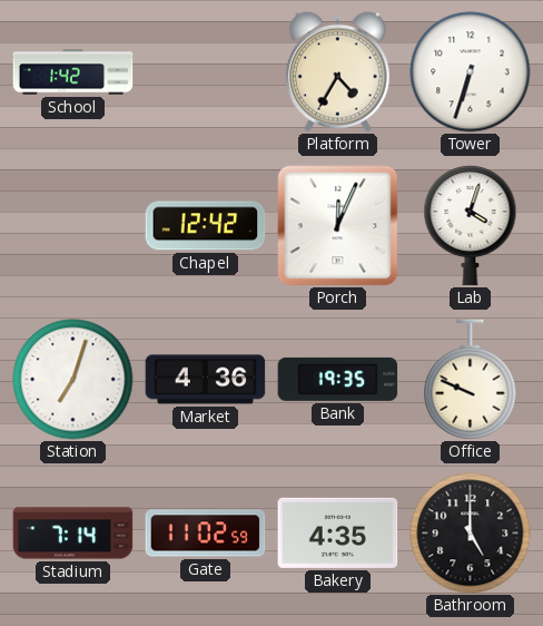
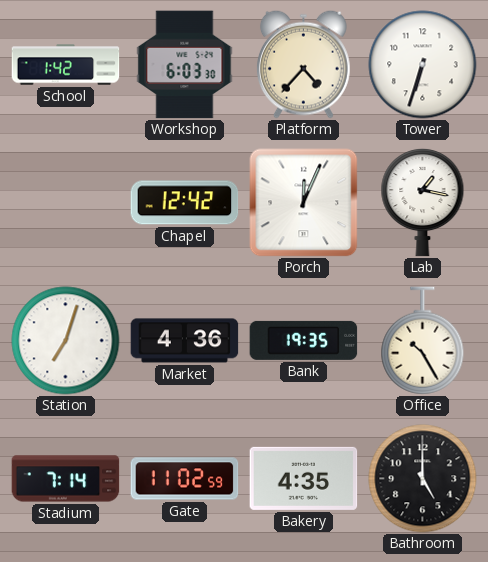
Workshop: none -> 6:03
Platform: 4:35 -> 4:37
Lab: 4:03 -> 1:17
Office: 9:49 -> 10:25
